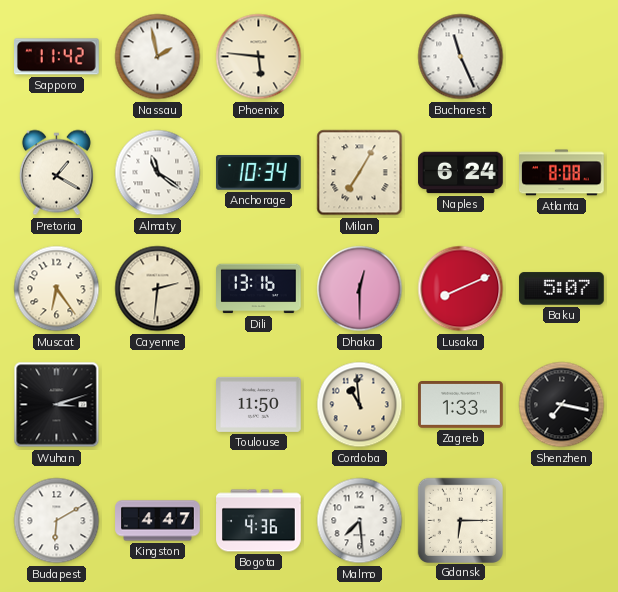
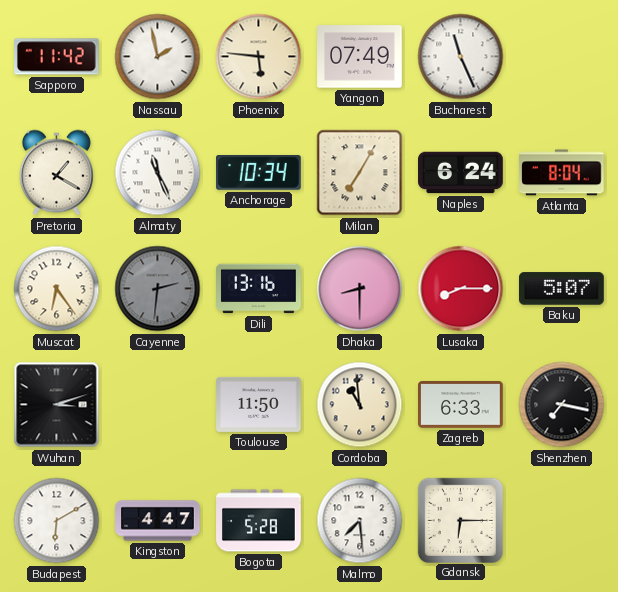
Yangon: none -> 07:49
Almaty: 11:21 -> 11:26
Atlanta: 8:08 -> 8:04
Cayenne dial: cream -> grey
Dhaka: 12:30 -> 8:30
Lusaka: 8:11 -> 8:15
Zagreb: 1:33 -> 6:33
Bogota: 4:36 -> 5:28
